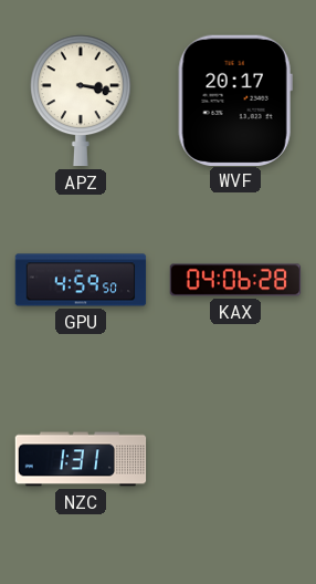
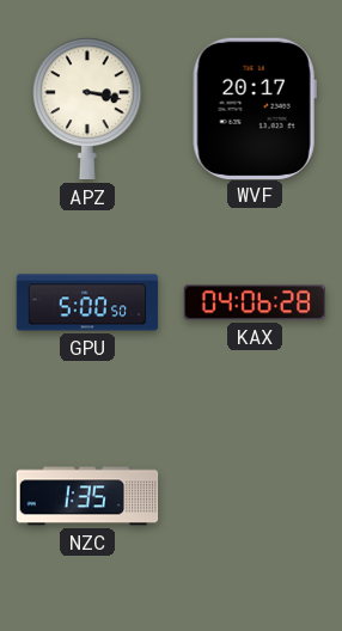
GPU: 4:59 -> 5:00
NZC: 1:31 -> 1:35
